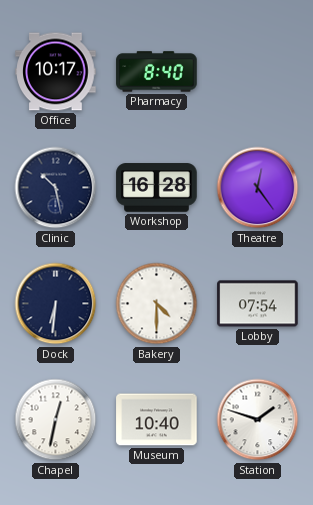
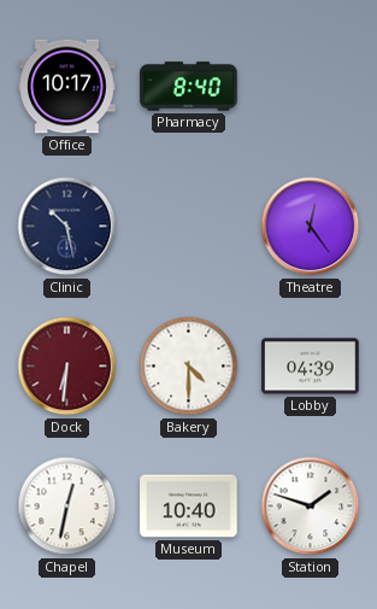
Workshop: 16:28 -> none
Dock dial: navy -> burgundy
Lobby: 07:54 -> 04:39
